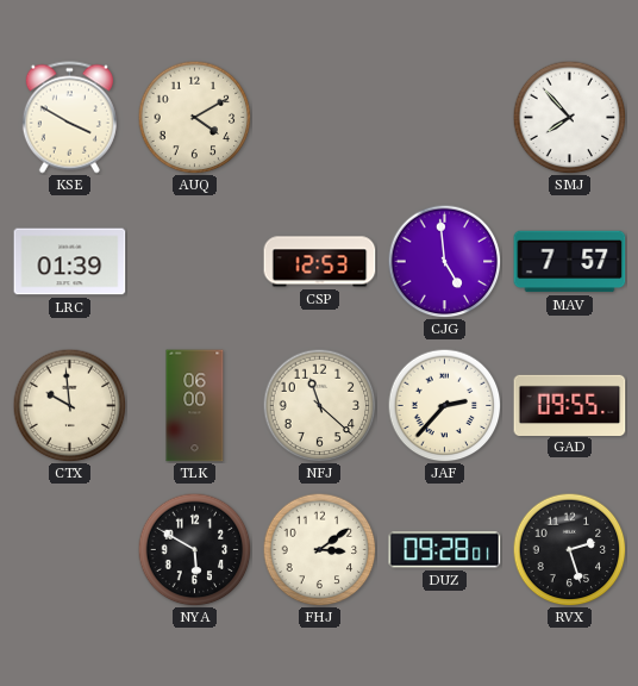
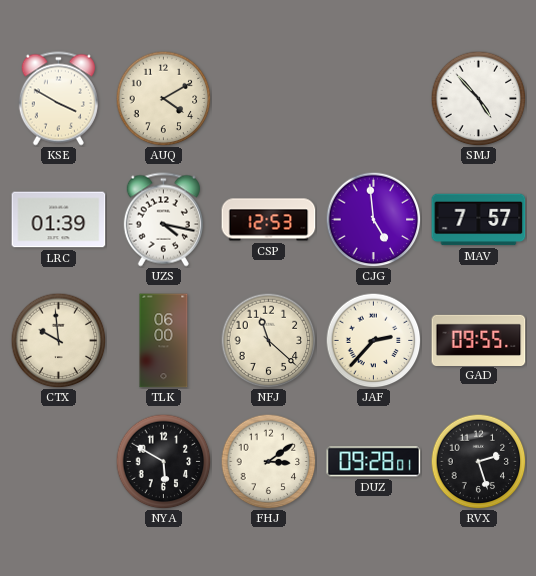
SMJ: 7:53 -> 4:53
UZS: none -> 4:17
